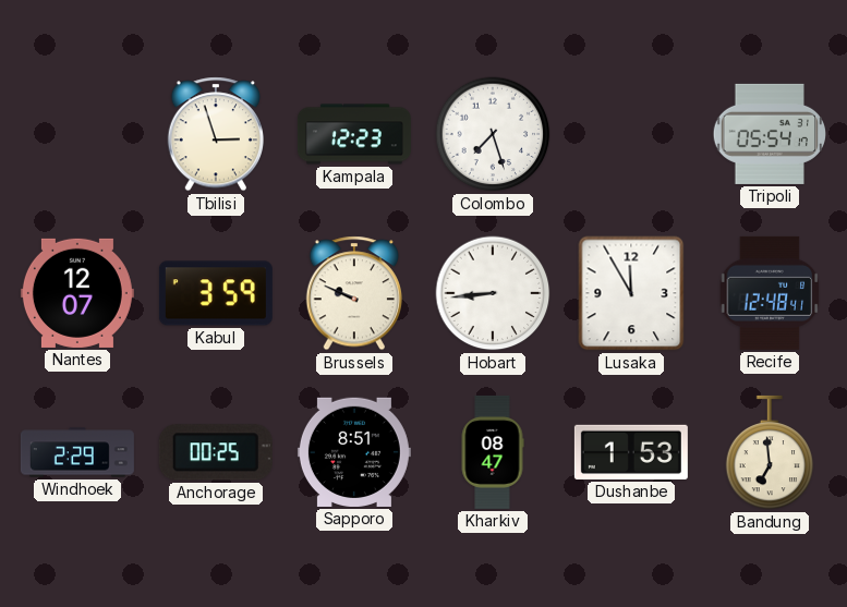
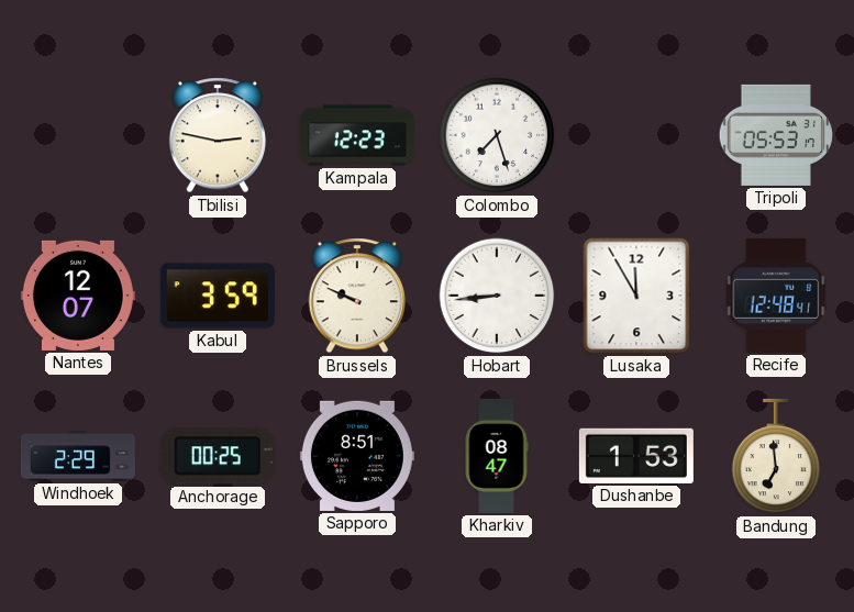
Tbilisi: 2:57 -> 2:47
Tripoli: 05:54 -> 05:53
